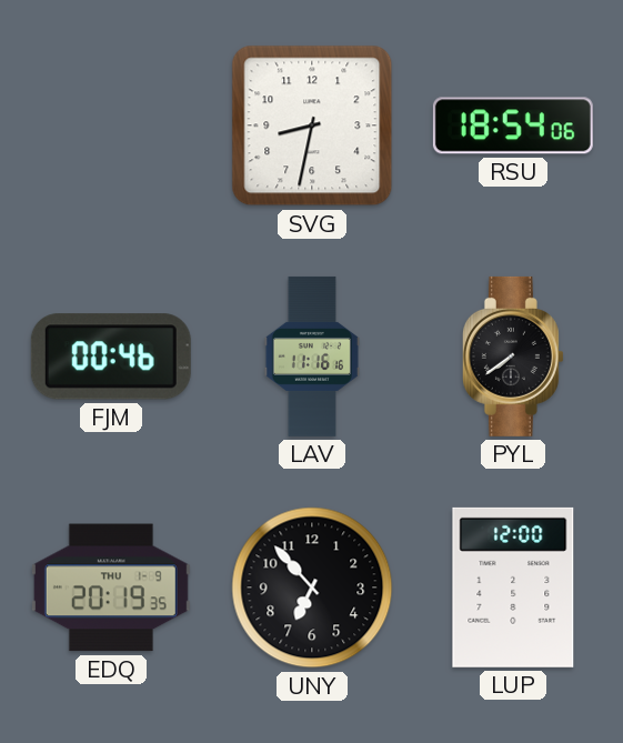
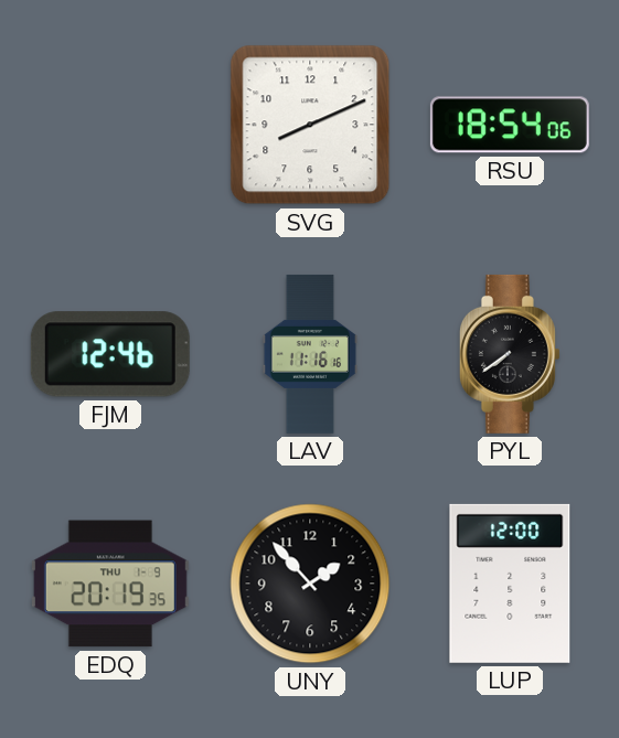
SVG: 8:32 -> 8:11
FJM: 00:46 -> 12:46
UNY: 6:53 -> 1:53
